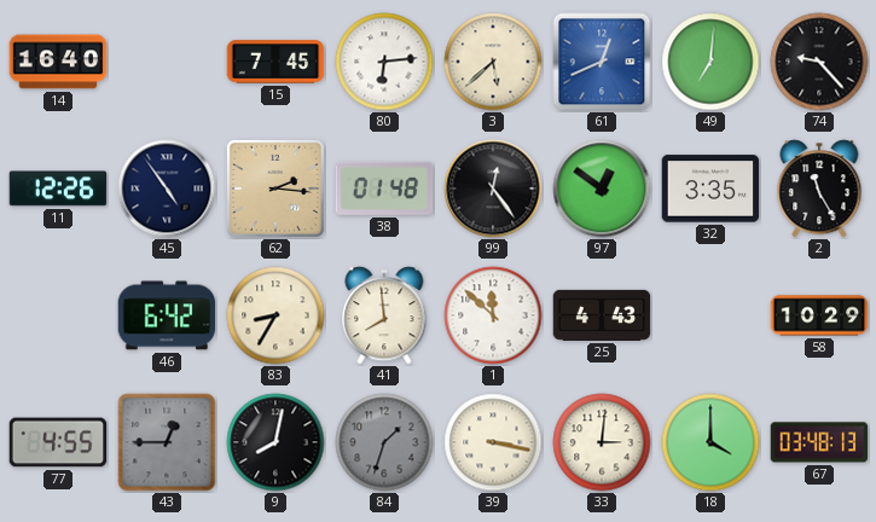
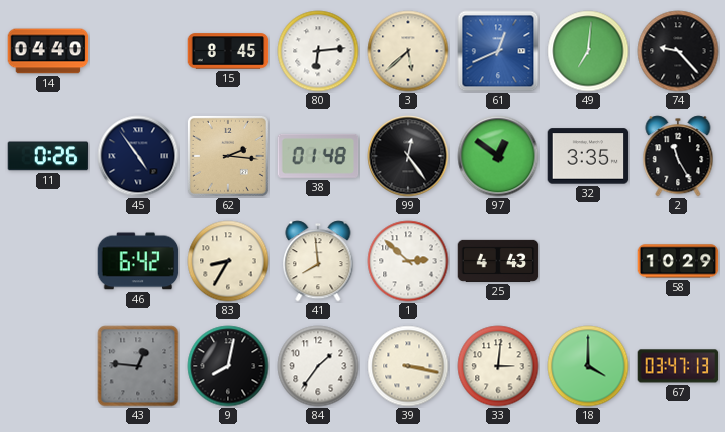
14: 16:40 -> 04:40
15: 7:45 -> 8:45
11: 12:26 -> 0:26
1: 11:52 -> 2:52
77: 4:55 -> none
43: 12:45 -> 12:46
84: 1:33 -> 1:36
84 dial: grey -> white
67: 03:48 -> 03:47
